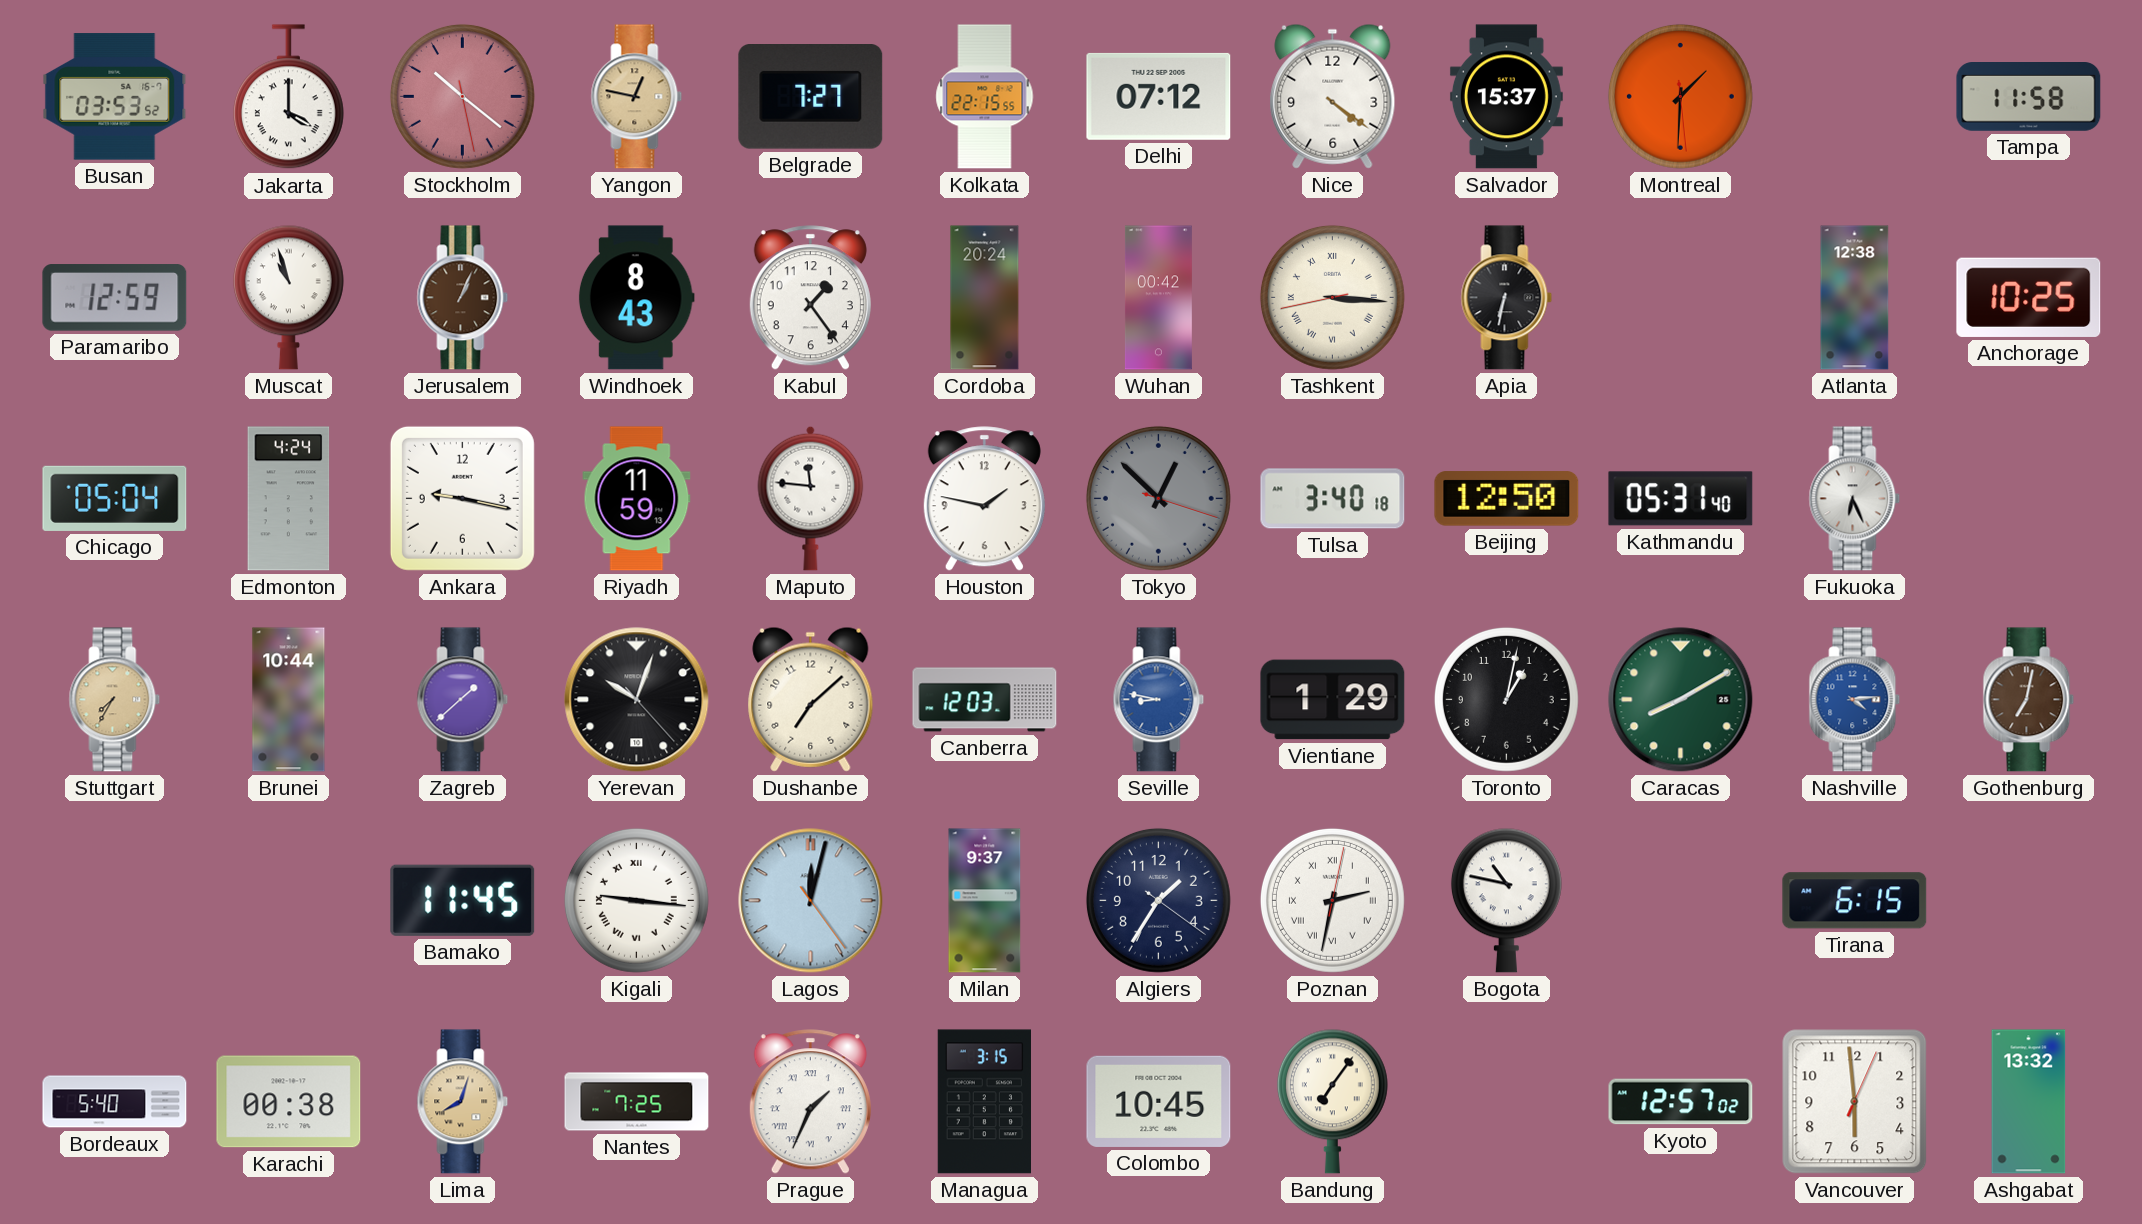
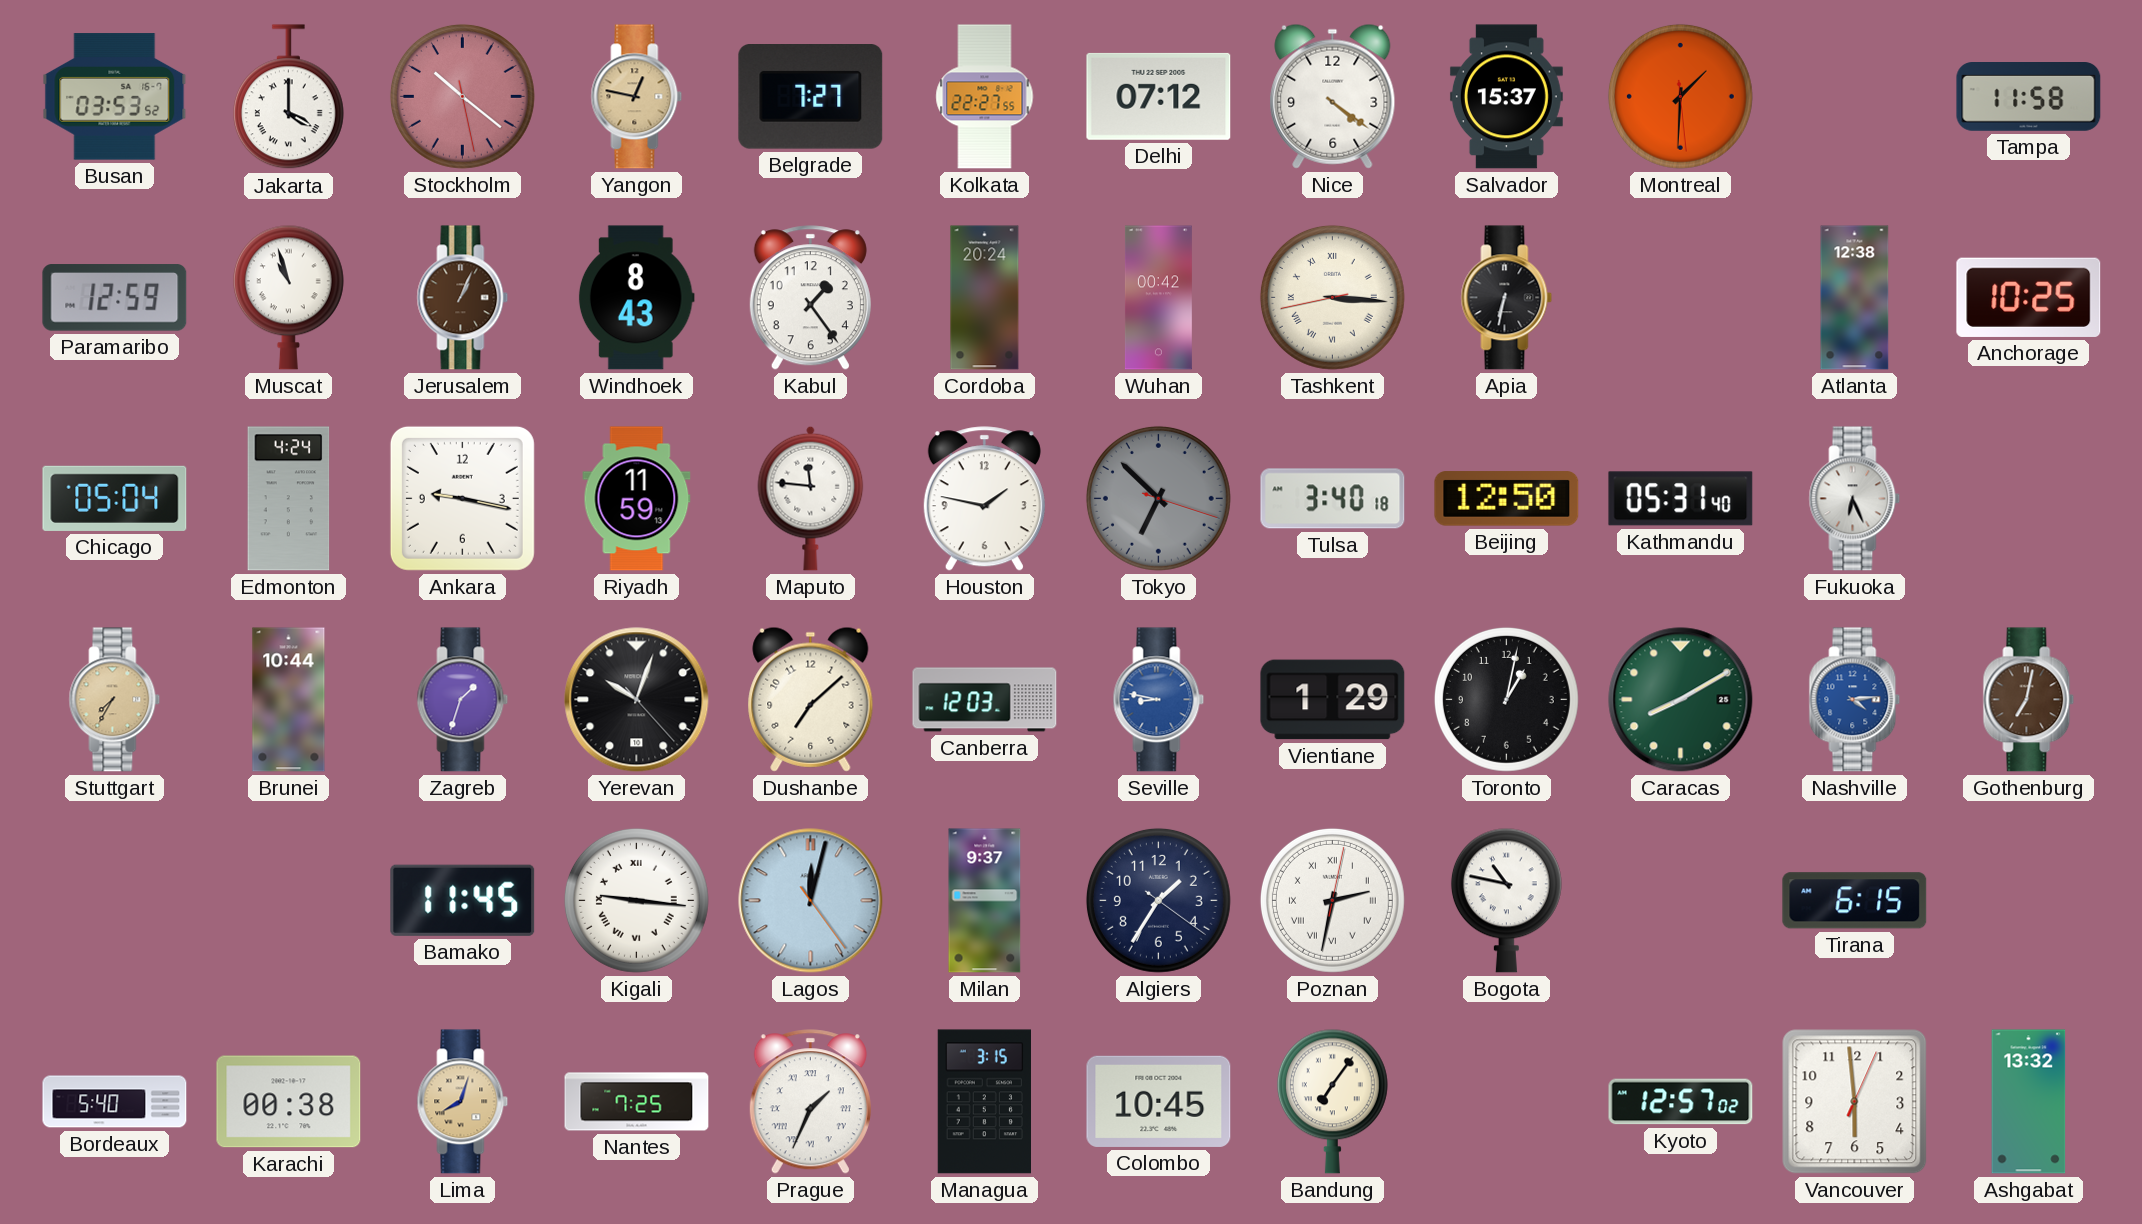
Kolkata: 22:15 -> 22:27
Tokyo: 12:52 -> 6:52
Zagreb: 1:38 -> 1:33
